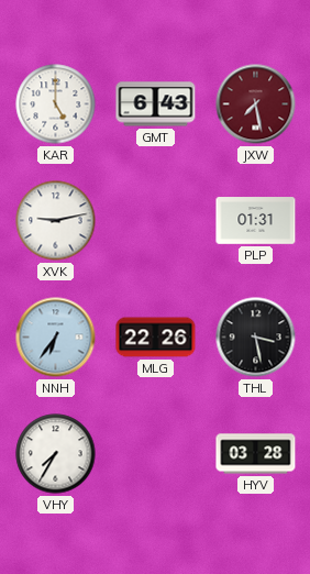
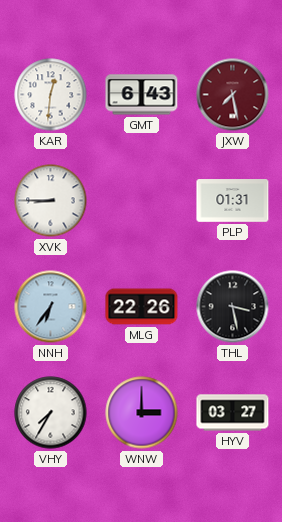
KAR: 5:00 -> 12:31
XVK: 9:13 -> 8:45
WNW: none -> 3:00
HYV: 03:28 -> 03:27
